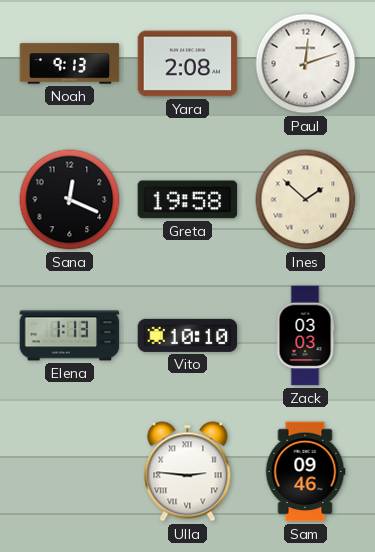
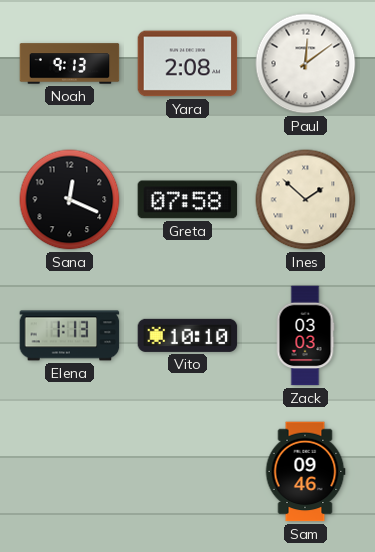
Paul: 12:12 -> 12:09
Greta: 19:58 -> 07:58
Ulla: 2:46 -> none
